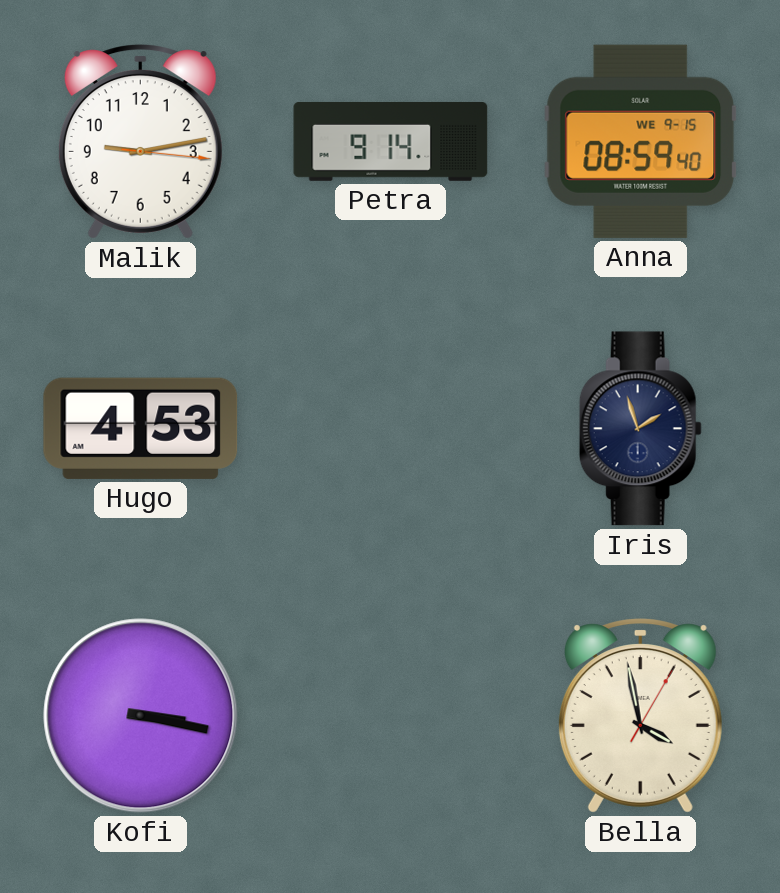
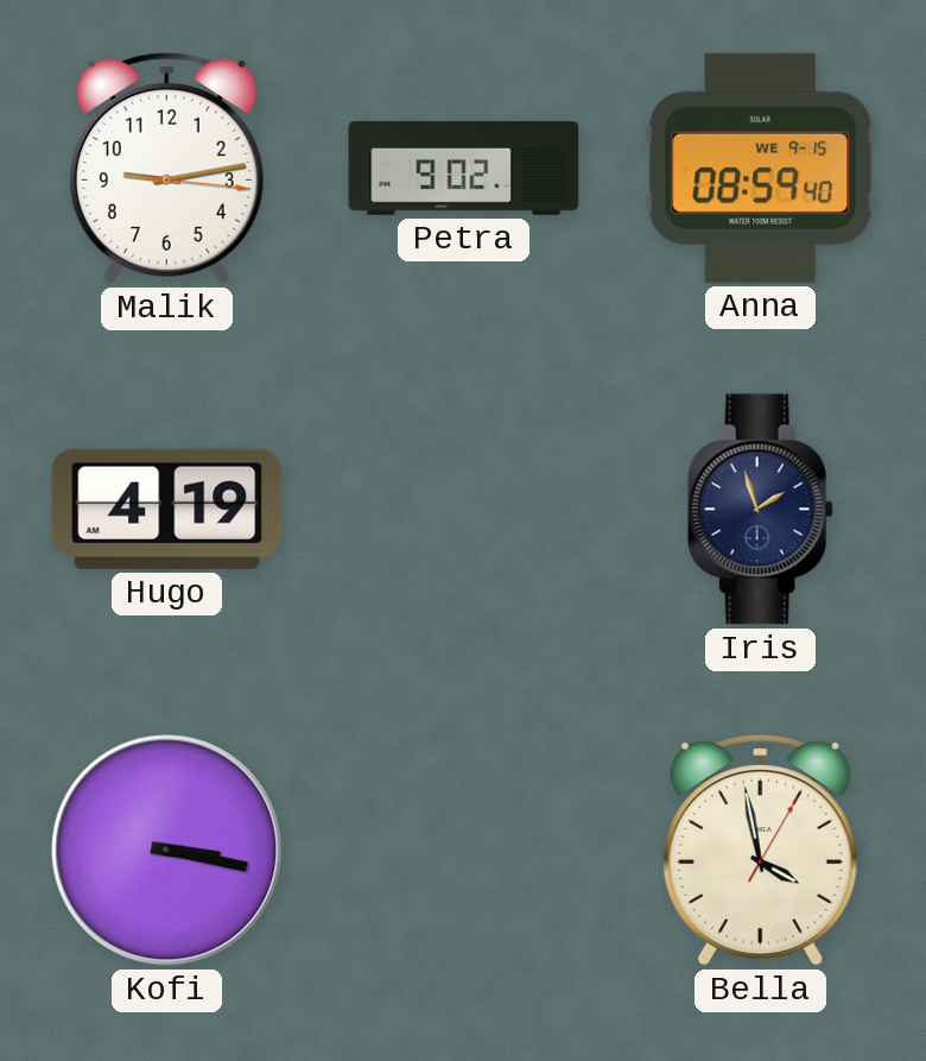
Petra: 9:14 -> 9:02
Hugo: 4:53 -> 4:19
